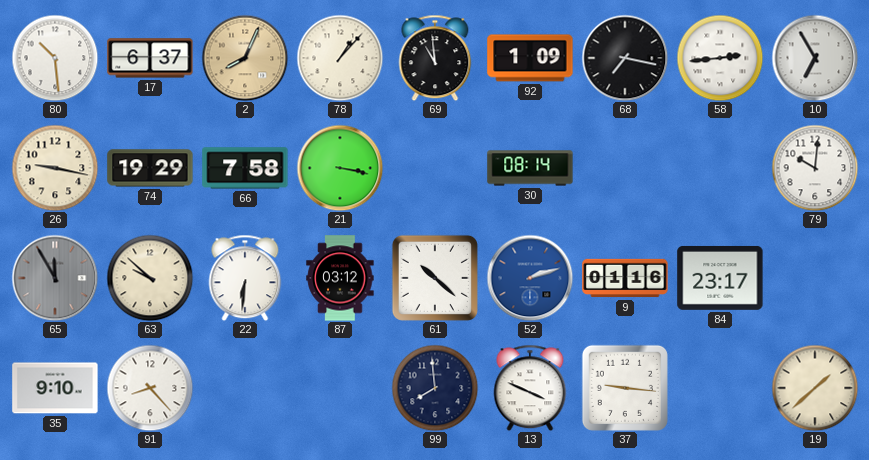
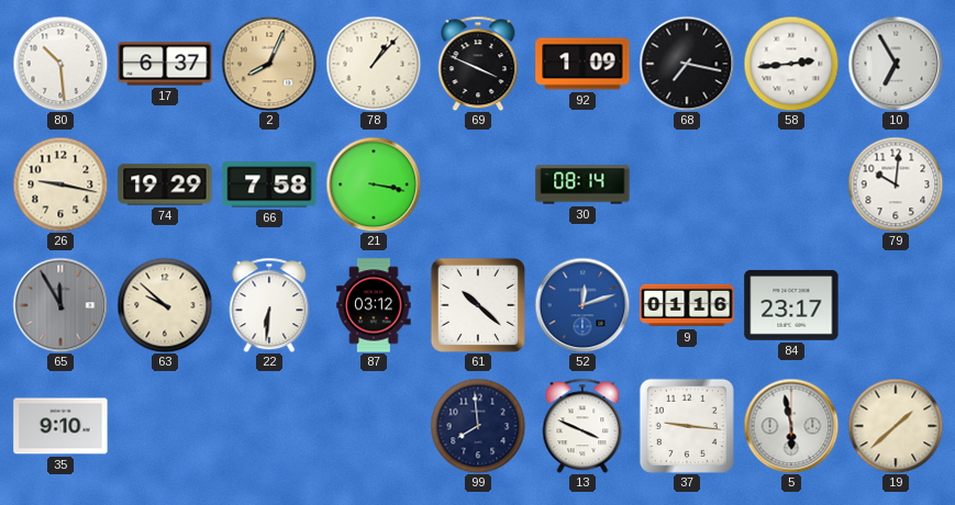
69: 10:59 -> 3:49
52: 2:12 -> 12:12
91: 8:23 -> none
5: none -> 5:58
